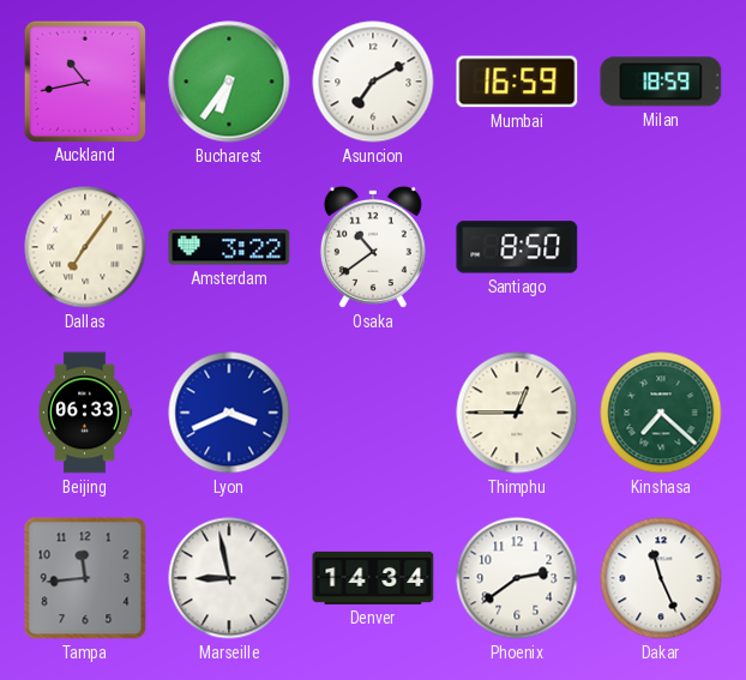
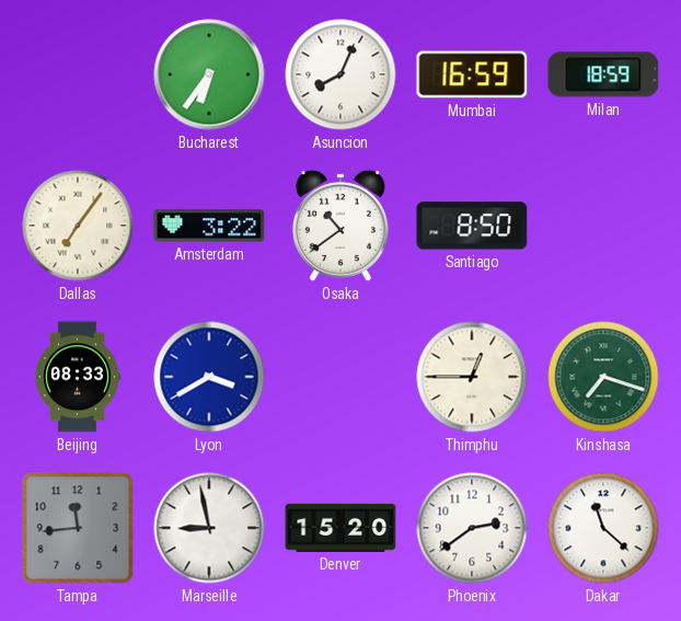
Auckland: 10:43 -> none
Asuncion: 7:10 -> 8:04
Beijing: 06:33 -> 08:33
Lyon: 3:41 -> 3:40
Kinshasa: 7:22 -> 7:18
Denver: 14:34 -> 15:20
Dakar: 11:26 -> 11:22
